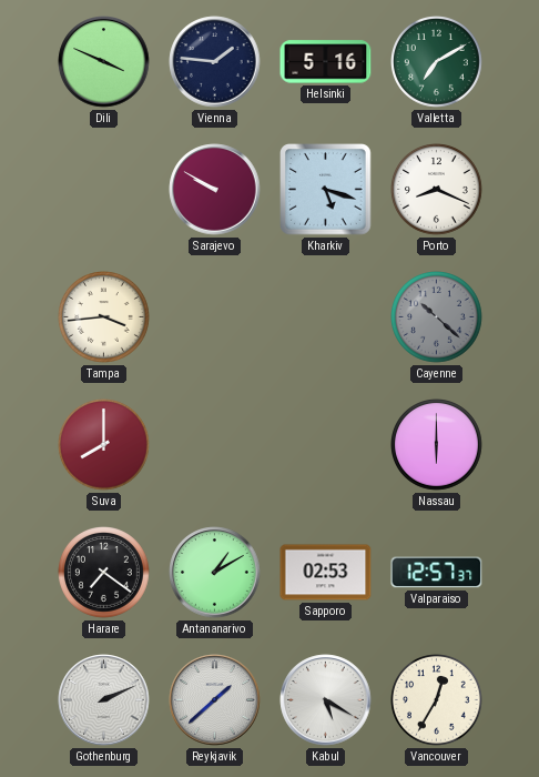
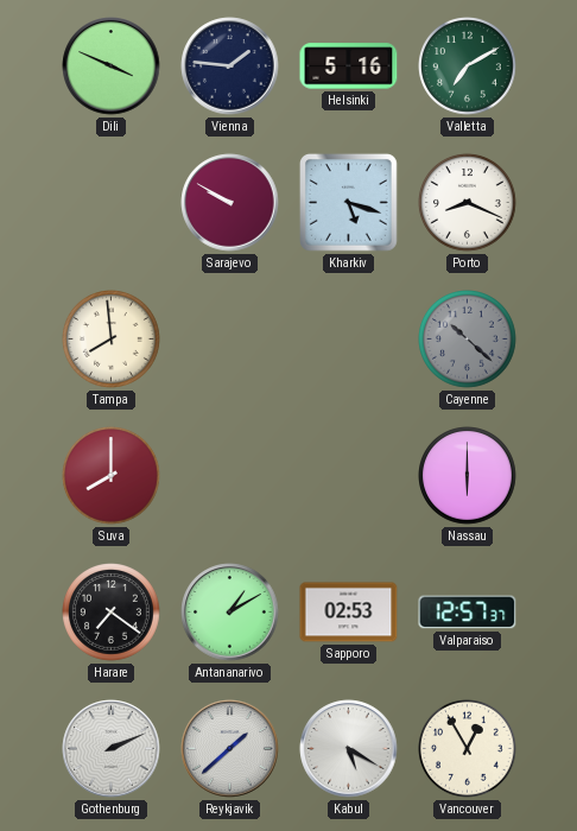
Tampa: 3:44 -> 7:59
Vancouver: 12:35 -> 12:55
